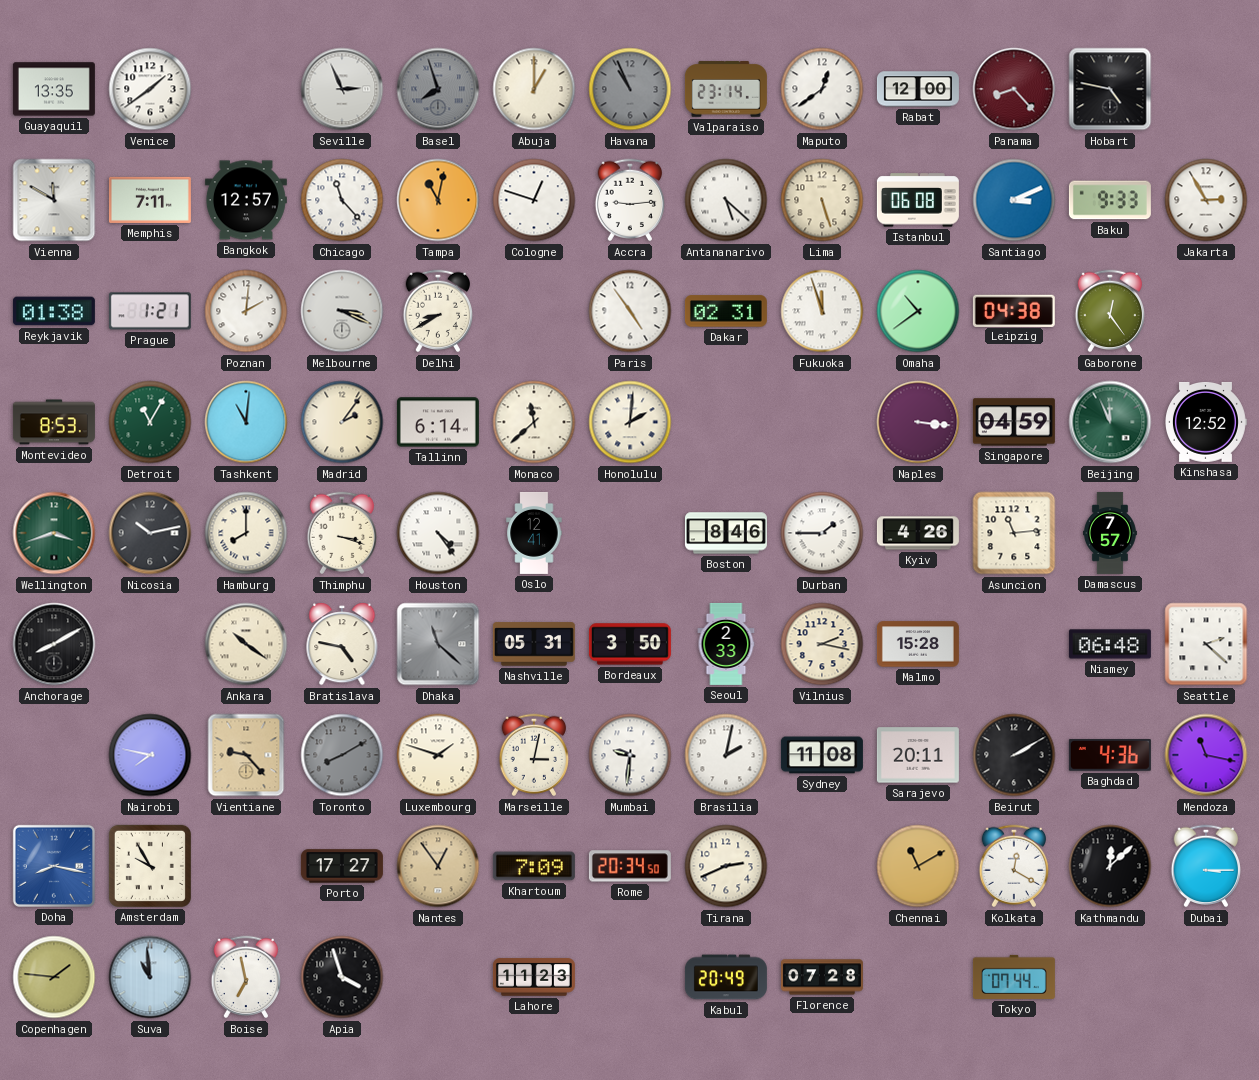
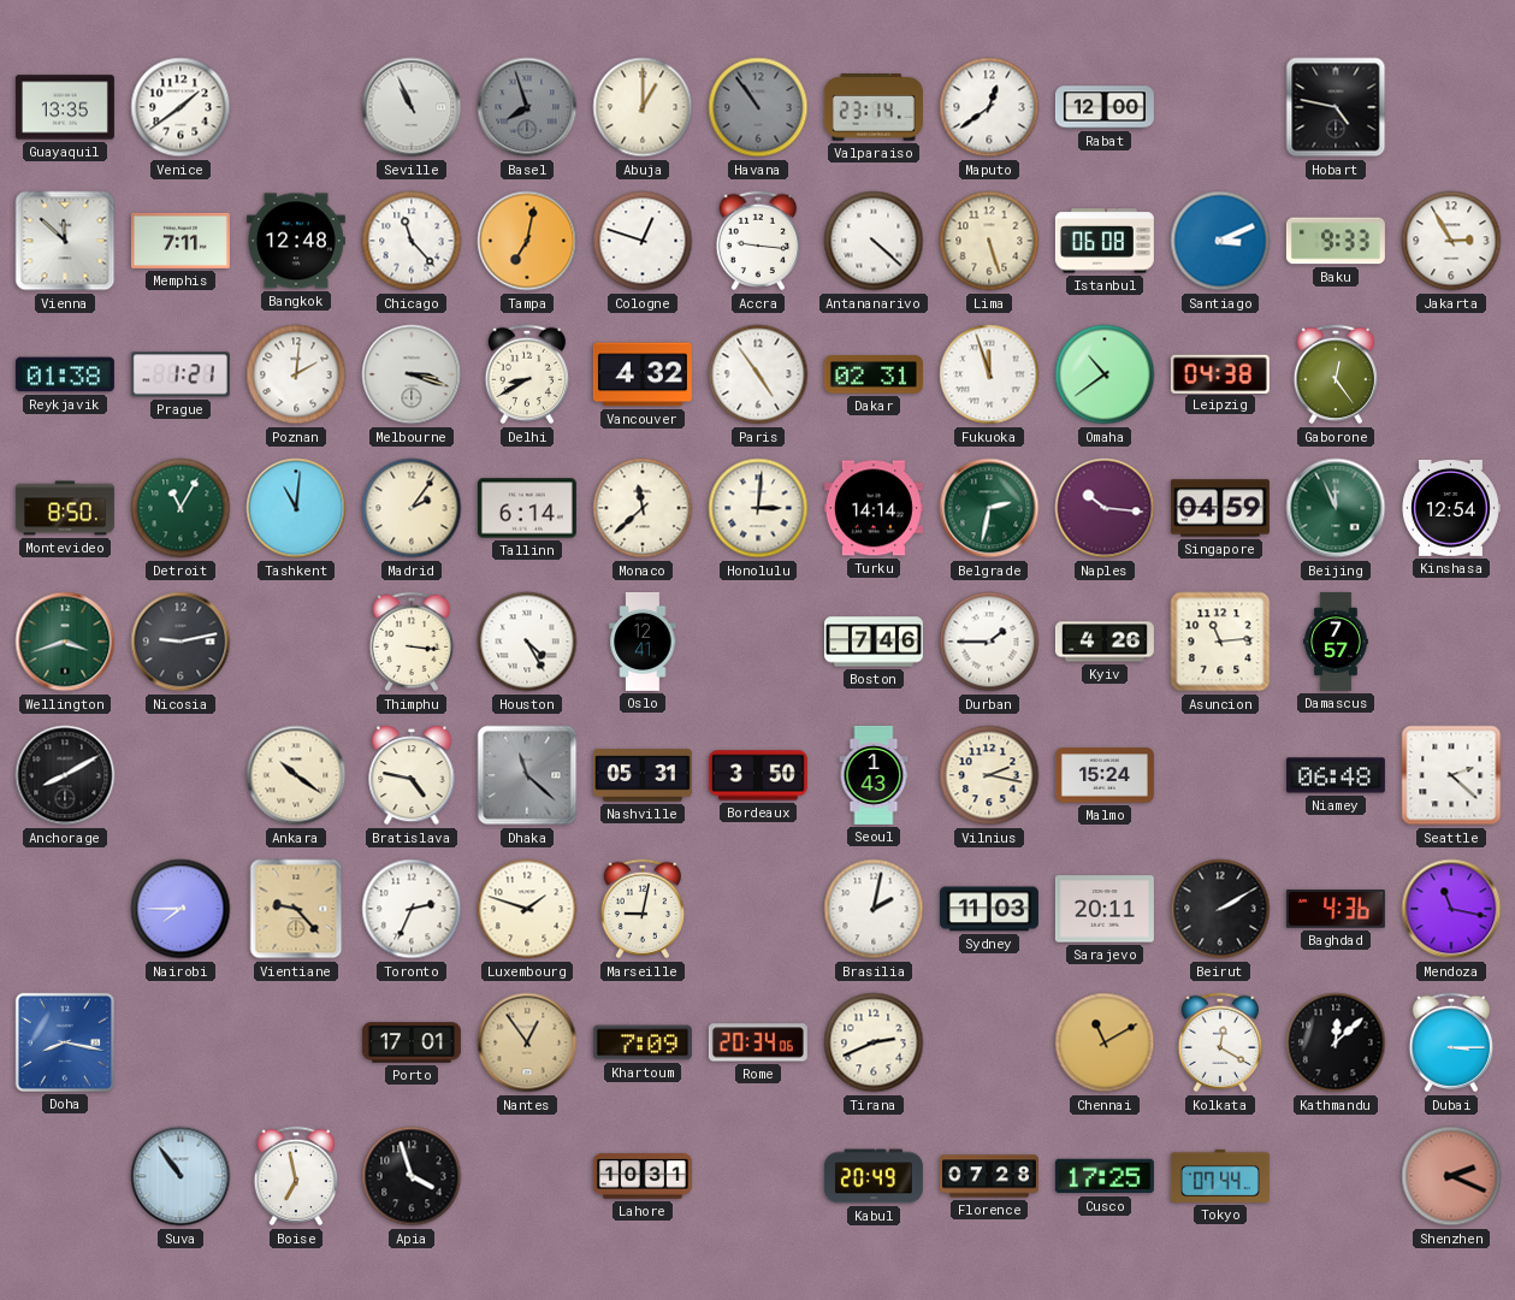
Seville: 2:56 -> 10:56
Havana: 10:56 -> 10:54
Panama: 8:23 -> none
Vienna: 11:50 -> 11:52
Bangkok: 12:57 -> 12:48
Tampa: 11:02 -> 7:02
Accra: 9:14 -> 9:16
Antananarivo: 5:22 -> 4:22
Melbourne: 3:19 -> 3:18
Vancouver: none -> 4:32
Montevideo: 8:53 -> 8:50
Honolulu: 2:01 -> 3:01
Turku: none -> 14:14
Belgrade: none -> 2:32
Naples: 3:16 -> 10:16
Kinshasa: 12:52 -> 12:54
Nicosia: 10:13 -> 9:13
Hamburg: 8:00 -> none
Thimphu: 3:18 -> 3:16
Houston: 4:24 -> 4:25
Boston: 8:46 -> 7:46
Seoul: 2:33 -> 1:43
Malmo: 15:28 -> 15:24
Nairobi: 7:47 -> 7:45
Toronto: 8:10 -> 2:34
Toronto dial: grey -> white
Marseille: 3:02 -> 9:02
Mumbai: 9:31 -> none
Sydney: 11:08 -> 11:03
Amsterdam: 9:55 -> none
Porto: 17:27 -> 17:01
Rome: 20:34:50 -> 20:34:06
Copenhagen: 1:46 -> none
Suva: 10:59 -> 10:54
Lahore: 11:23 -> 10:31
Cusco: none -> 17:25
Shenzhen: none -> 2:19
